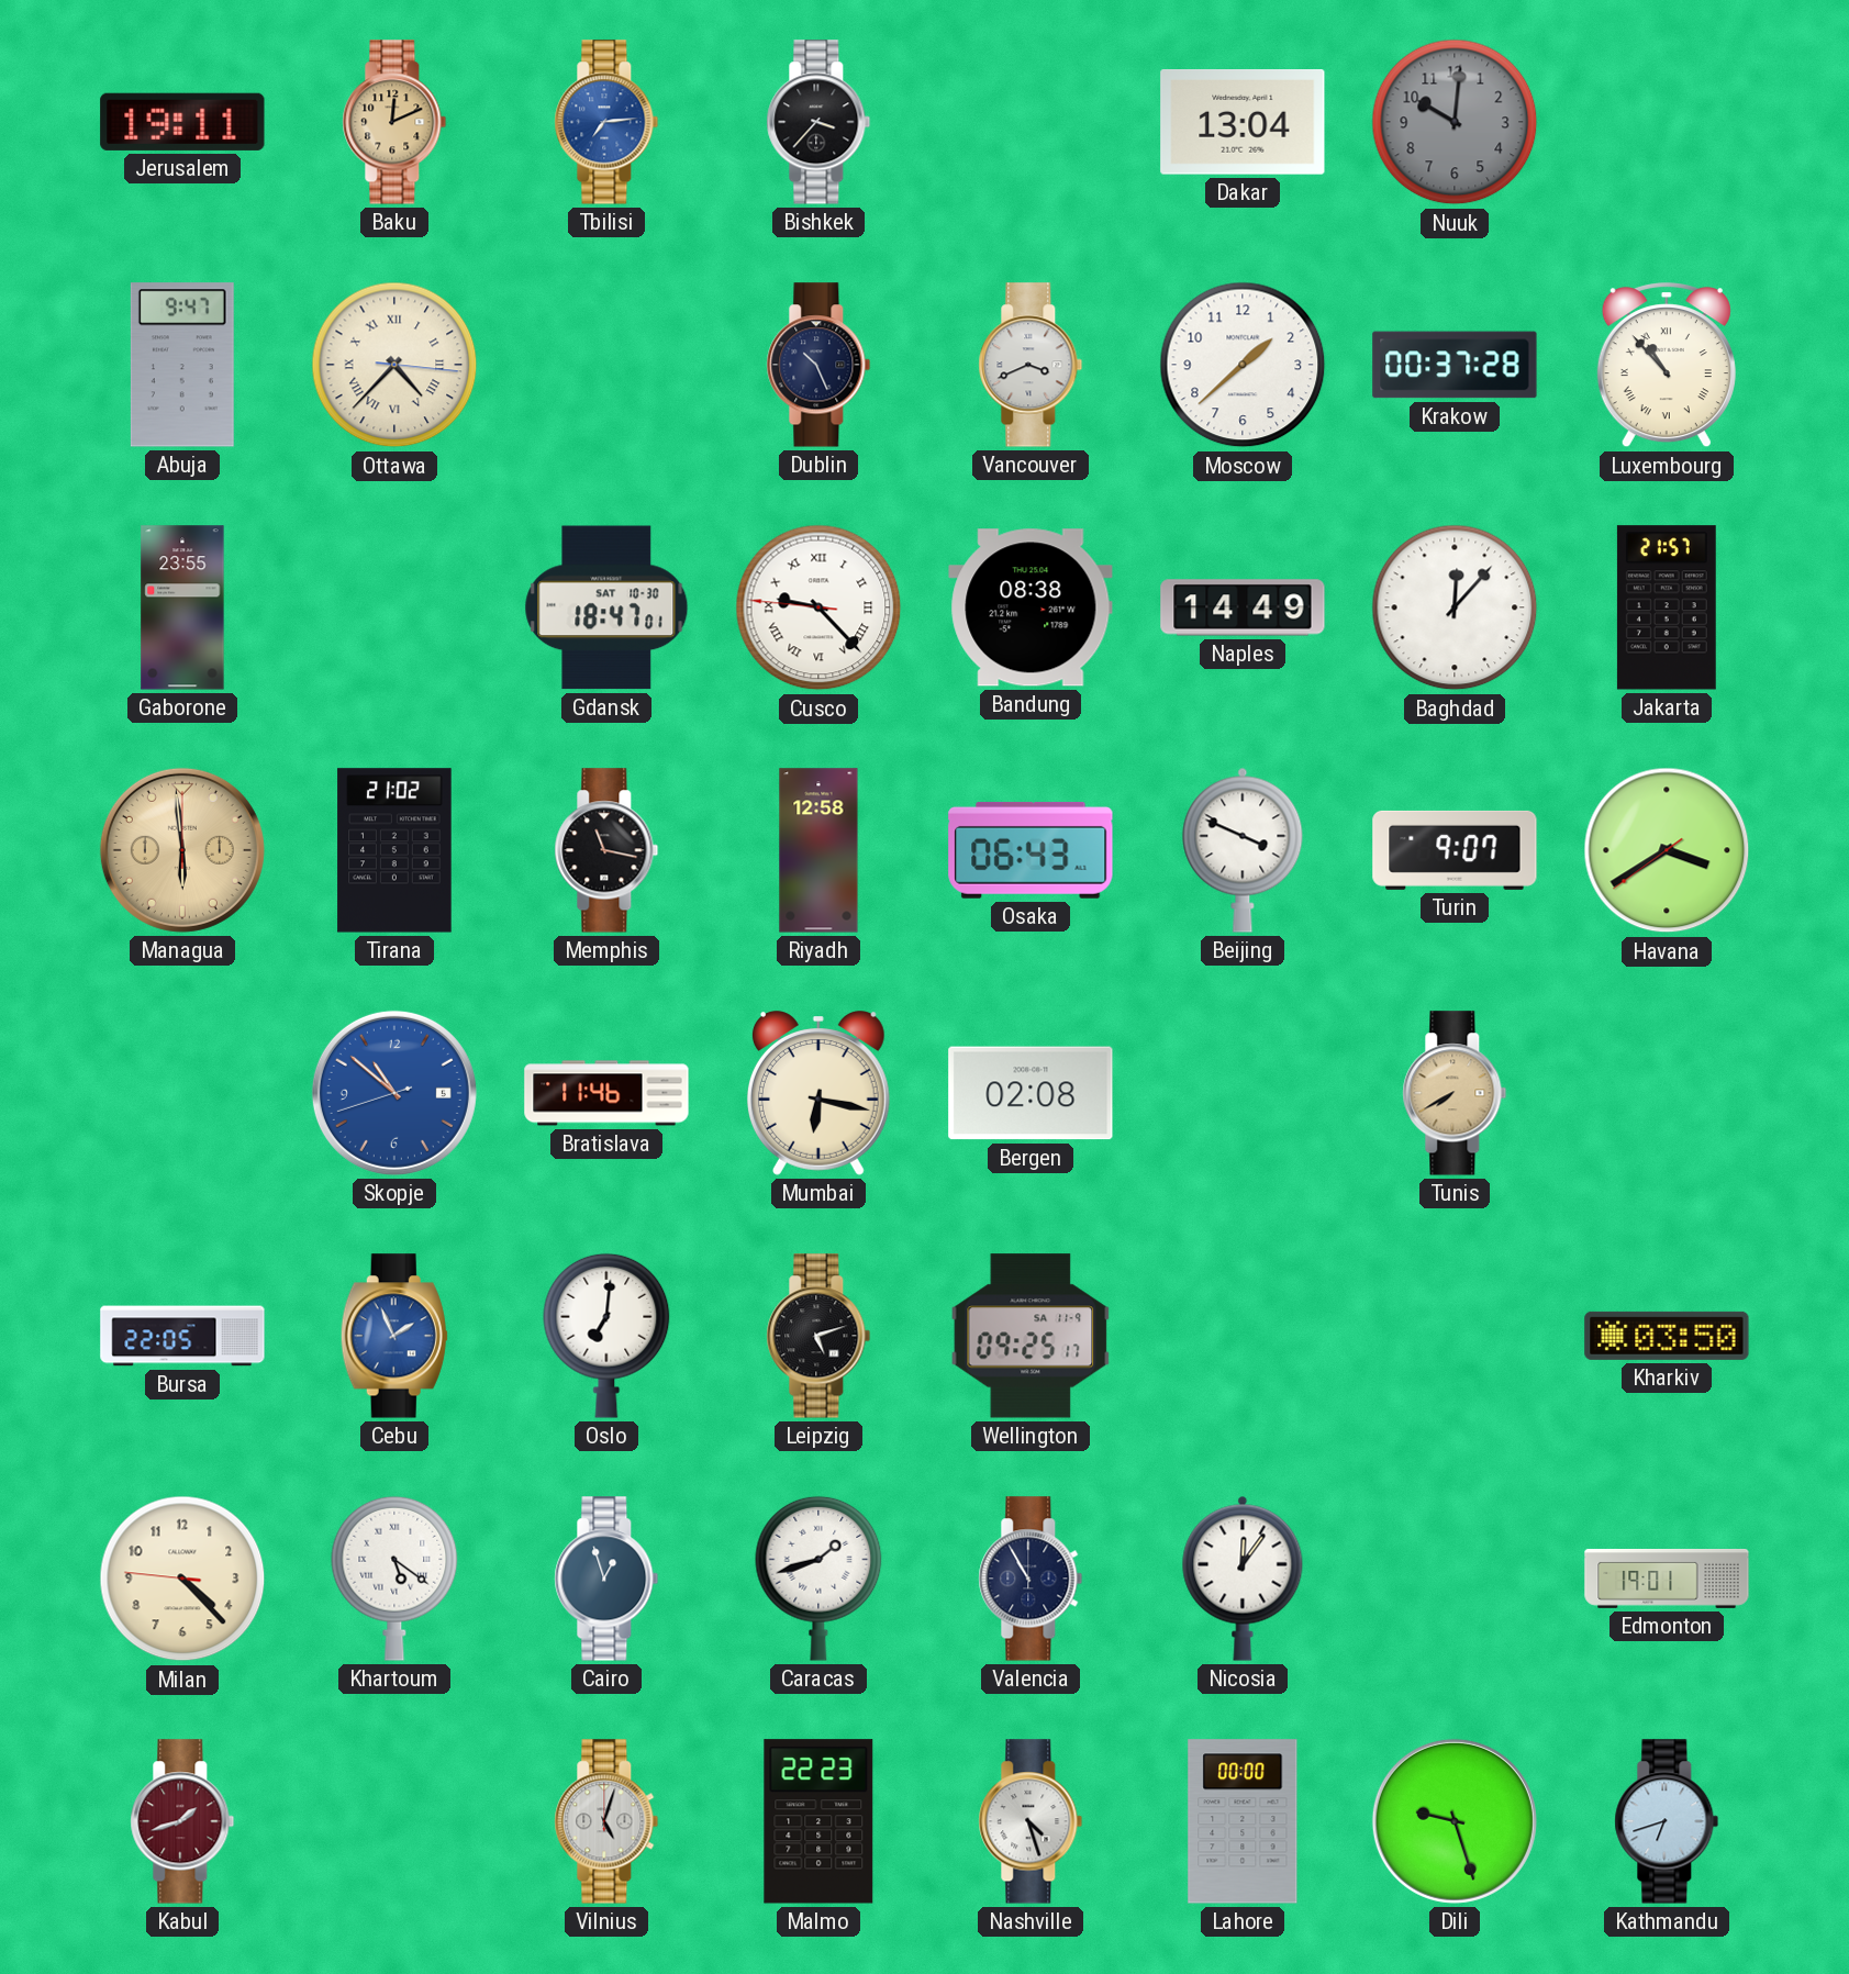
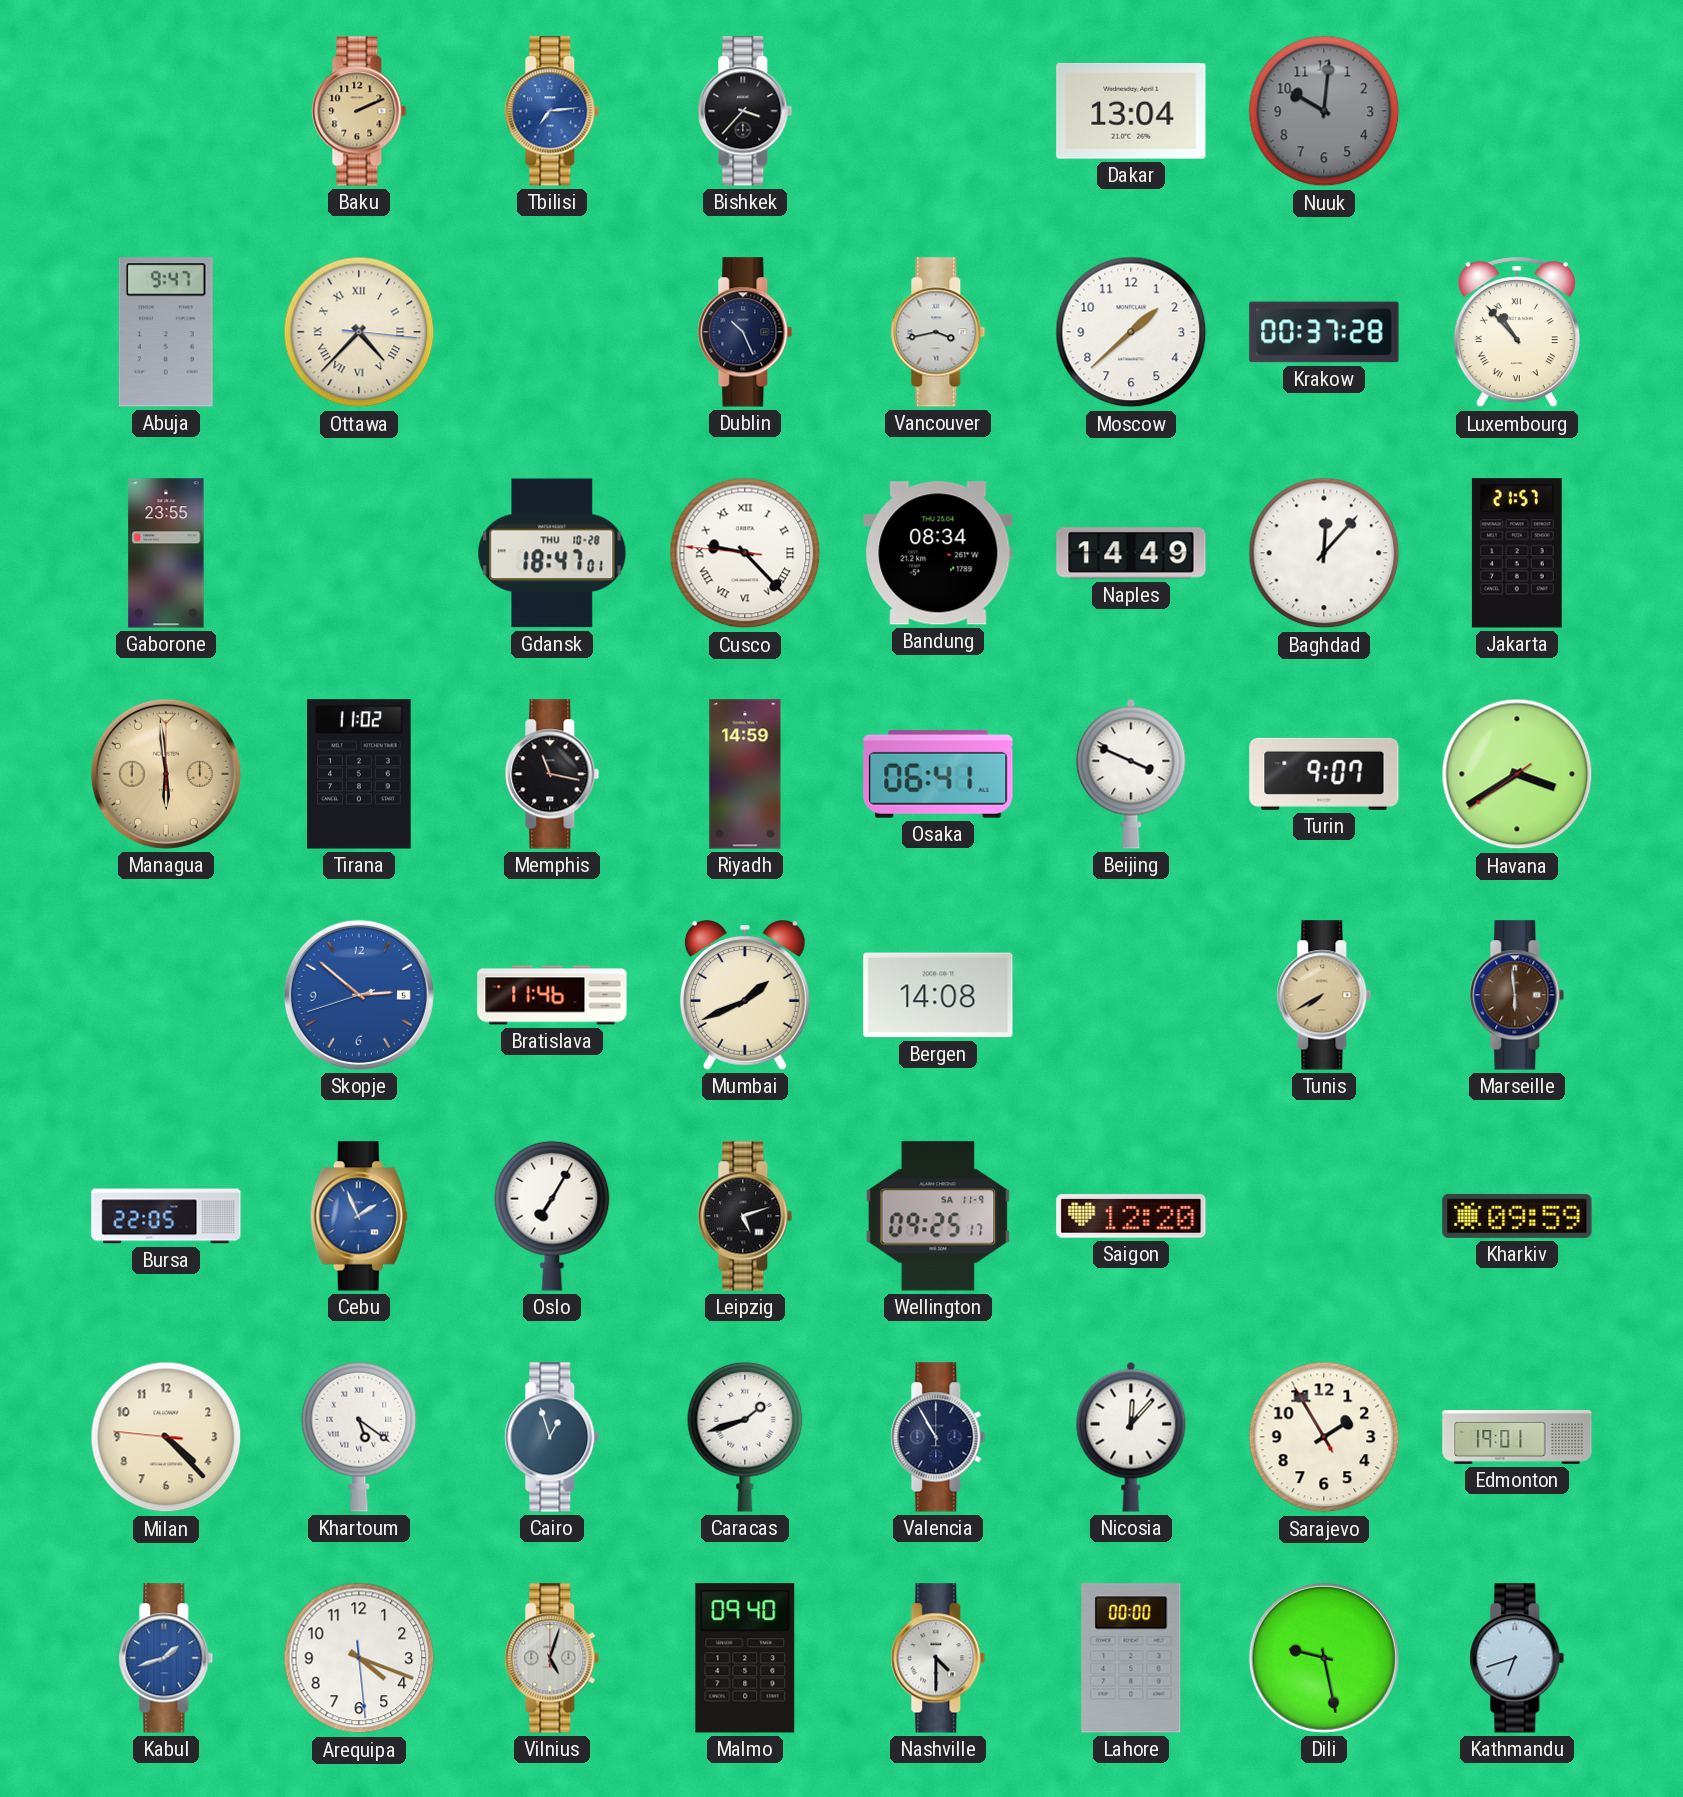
Jerusalem: 19:11 -> none
Baku: 12:11 -> 2:11
Vancouver: 3:41 -> 3:43
Gdansk date: SAT 10-30 -> THU 10-28
Bandung: 08:38 -> 08:34
Tirana: 21:02 -> 11:02
Riyadh: 12:58 -> 14:59
Osaka: 06:43 -> 06:41
Skopje: 10:51 -> 2:51
Mumbai: 6:17 -> 1:41
Bergen: 02:08 -> 14:08
Marseille: none -> 5:59
Oslo: 7:01 -> 7:05
Saigon: none -> 12:20
Kharkiv: 03:50 -> 09:59
Nicosia: 12:06 -> 12:07
Sarajevo: none -> 1:54
Kabul dial: burgundy -> blue
Arequipa: none -> 4:18
Malmo: 22:23 -> 09:40
Nashville: 4:27 -> 4:30
Dili: 9:27 -> 9:28
